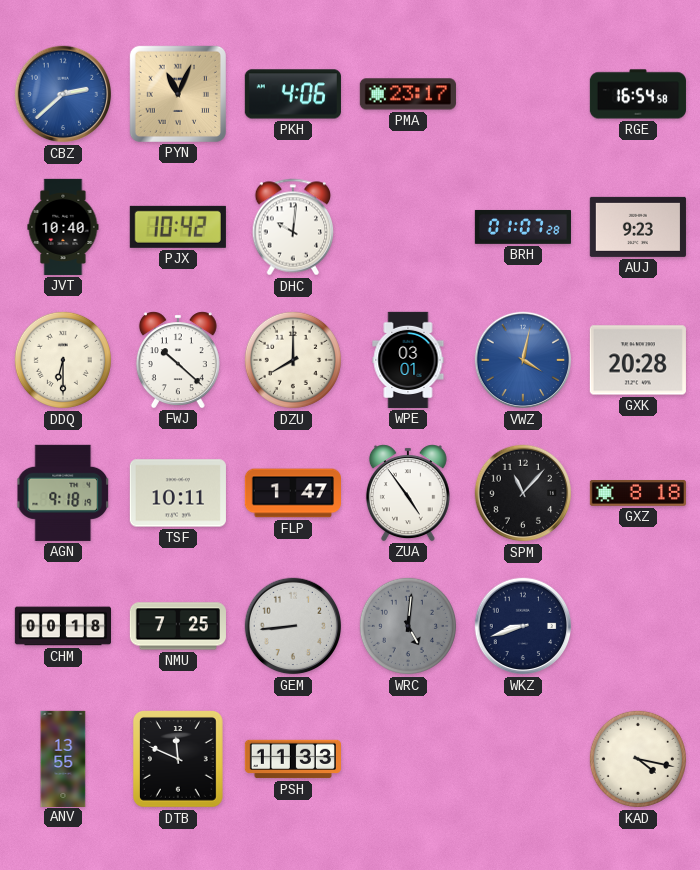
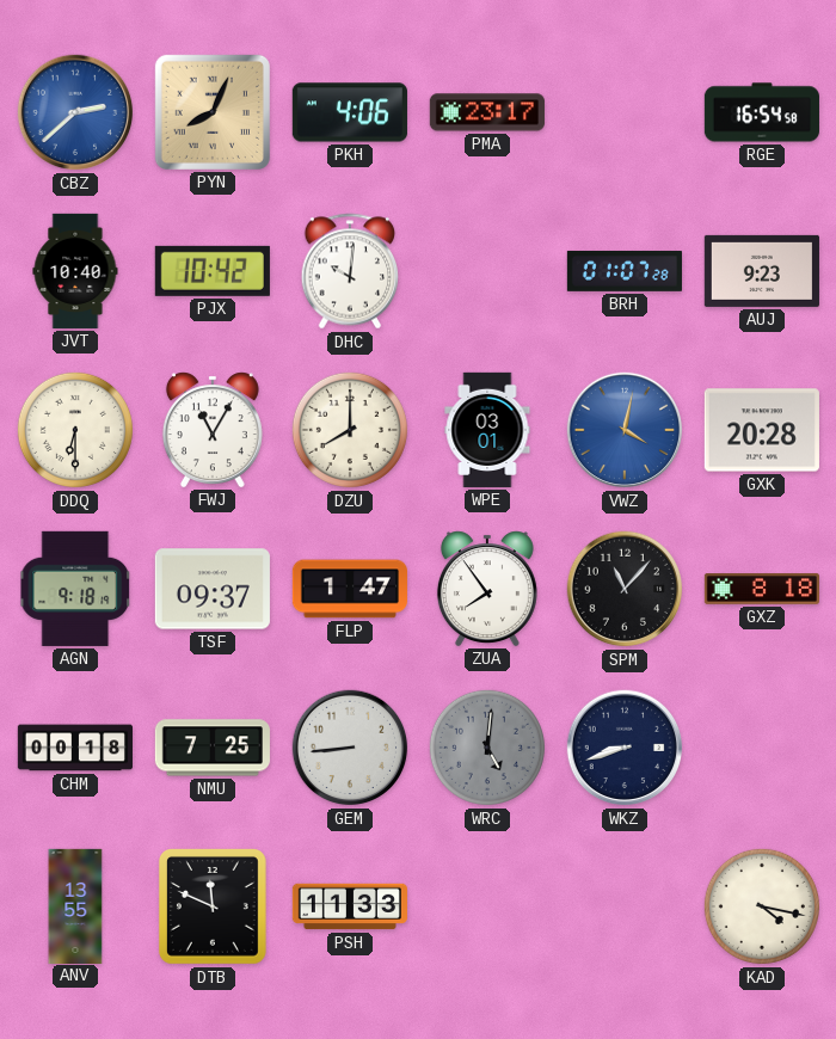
PYN: 11:04 -> 8:04
FWJ: 10:22 -> 11:05
TSF: 10:11 -> 09:37
ZUA: 4:54 -> 7:54
